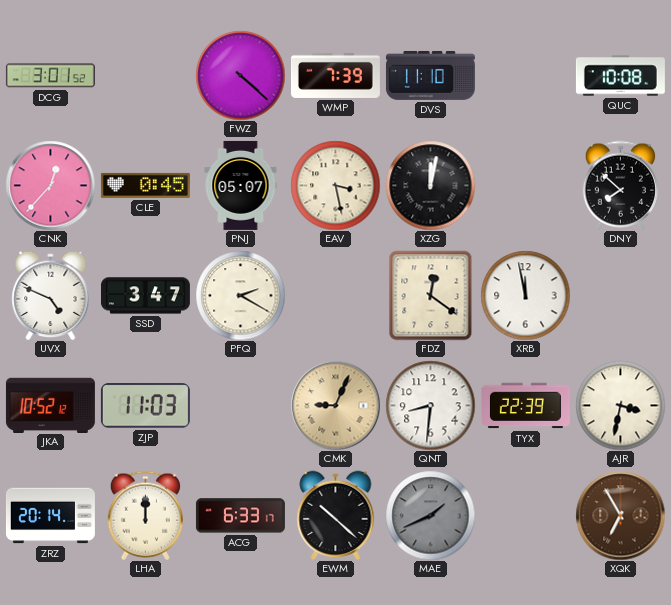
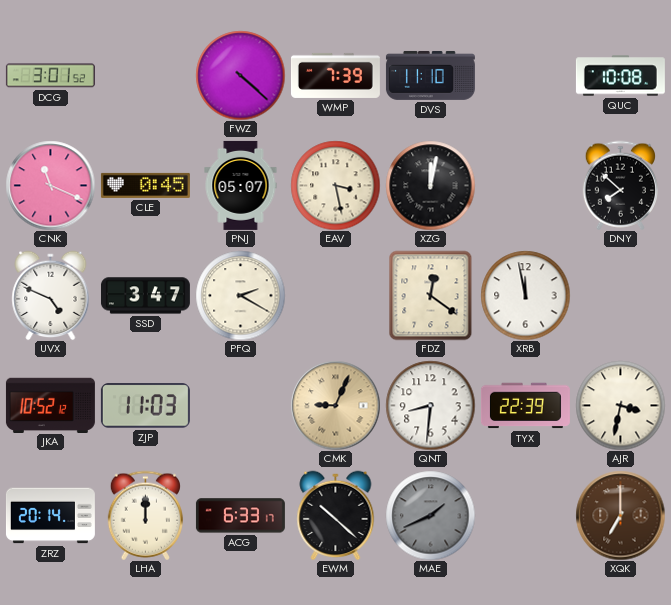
CNK: 12:37 -> 11:19
XQK: 6:55 -> 7:00
